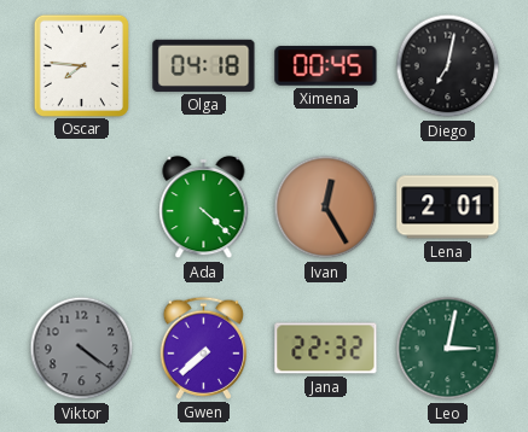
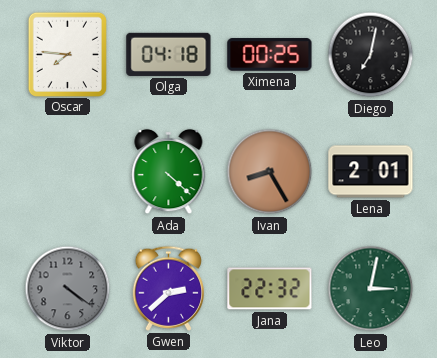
Ximena: 00:45 -> 00:25
Ivan: 12:25 -> 8:25
Gwen: 7:38 -> 2:38
